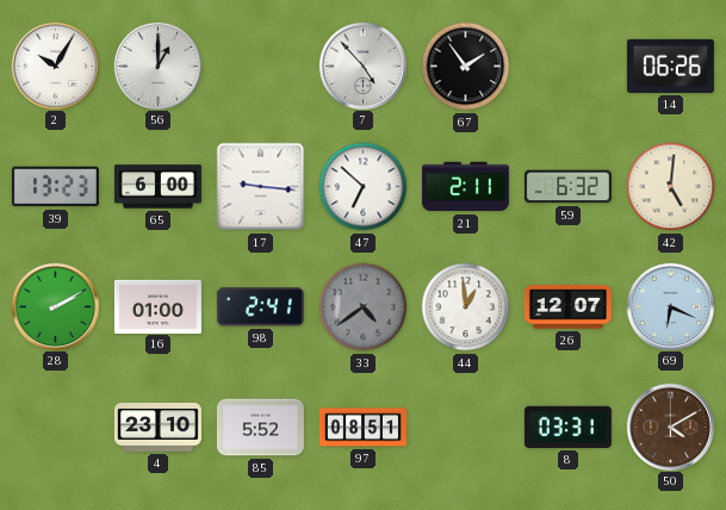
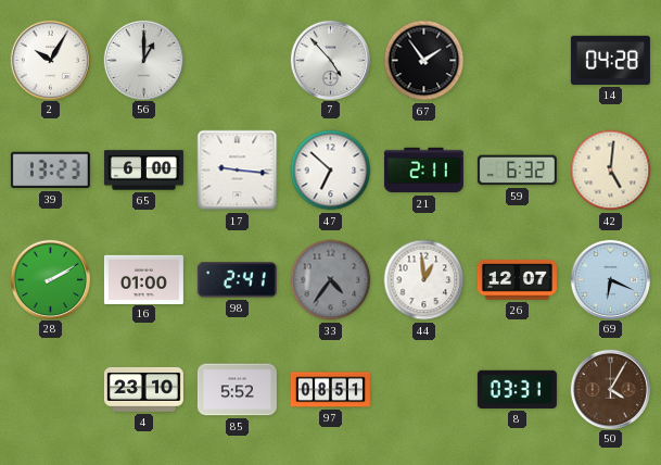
14: 06:26 -> 04:28
33: 4:39 -> 4:36
50: 4:10 -> 4:05
